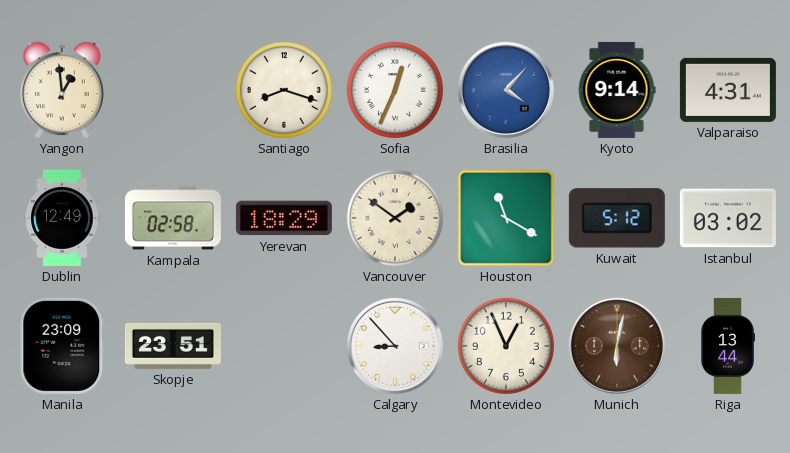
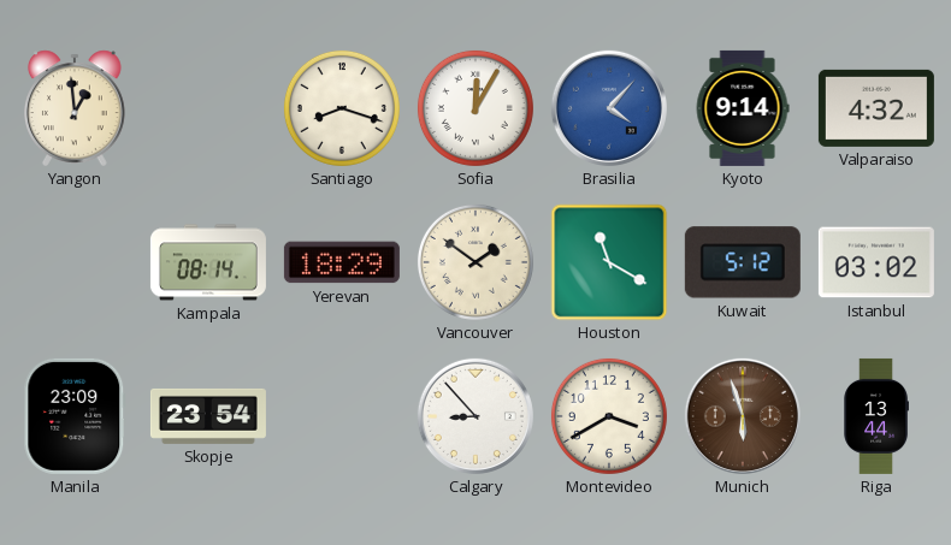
Sofia: 12:34 -> 12:05
Valparaiso: 4:31 -> 4:32
Dublin: 12:49 -> none
Kampala: 02:58 -> 08:14
Skopje: 23:51 -> 23:54
Montevideo: 12:56 -> 3:40
Munich: 6:02 -> 5:57
